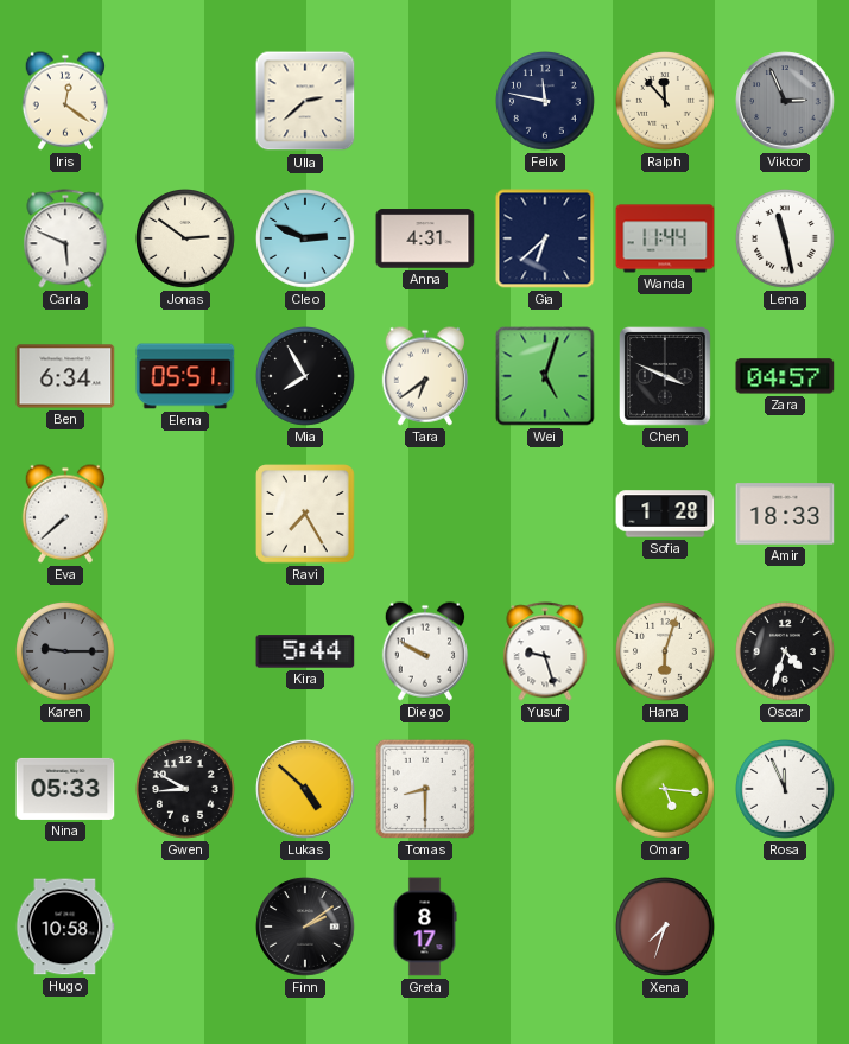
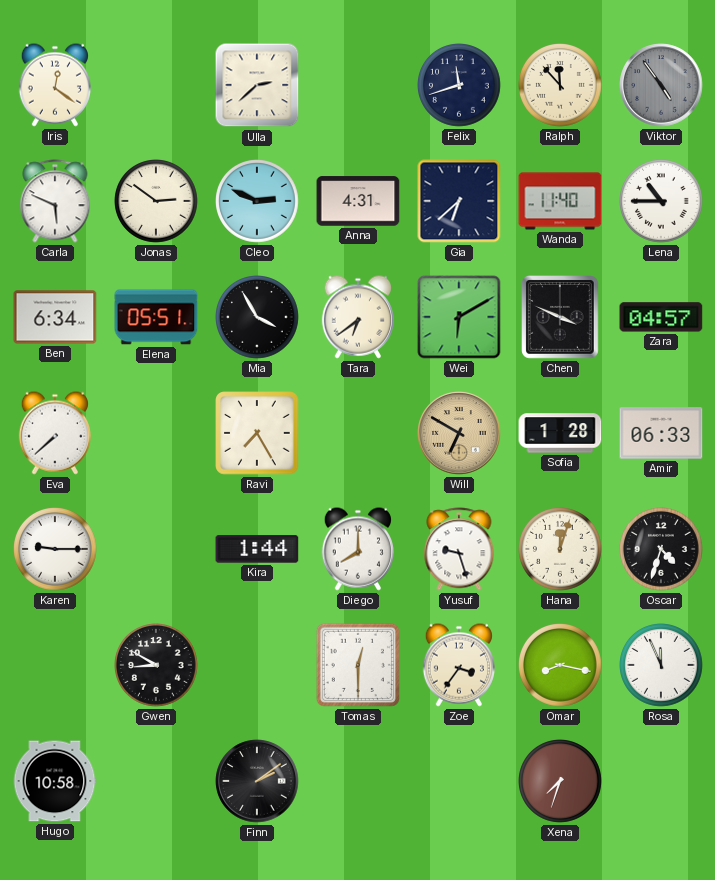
Felix: 11:47 -> 11:42
Viktor: 2:56 -> 4:54
Wanda: 11:44 -> 11:40
Lena: 11:28 -> 10:45
Mia: 7:55 -> 3:55
Wei: 5:03 -> 6:10
Will: none -> 6:50
Amir: 18:33 -> 06:33
Karen dial: grey -> white
Kira: 5:44 -> 1:44
Diego: 9:50 -> 8:00
Hana: 6:03 -> 12:03
Nina: 05:33 -> none
Lukas: 4:52 -> none
Tomas: 8:30 -> 12:30
Zoe: none -> 3:36
Omar: 5:16 -> 8:17
Greta: 8:17 -> none
